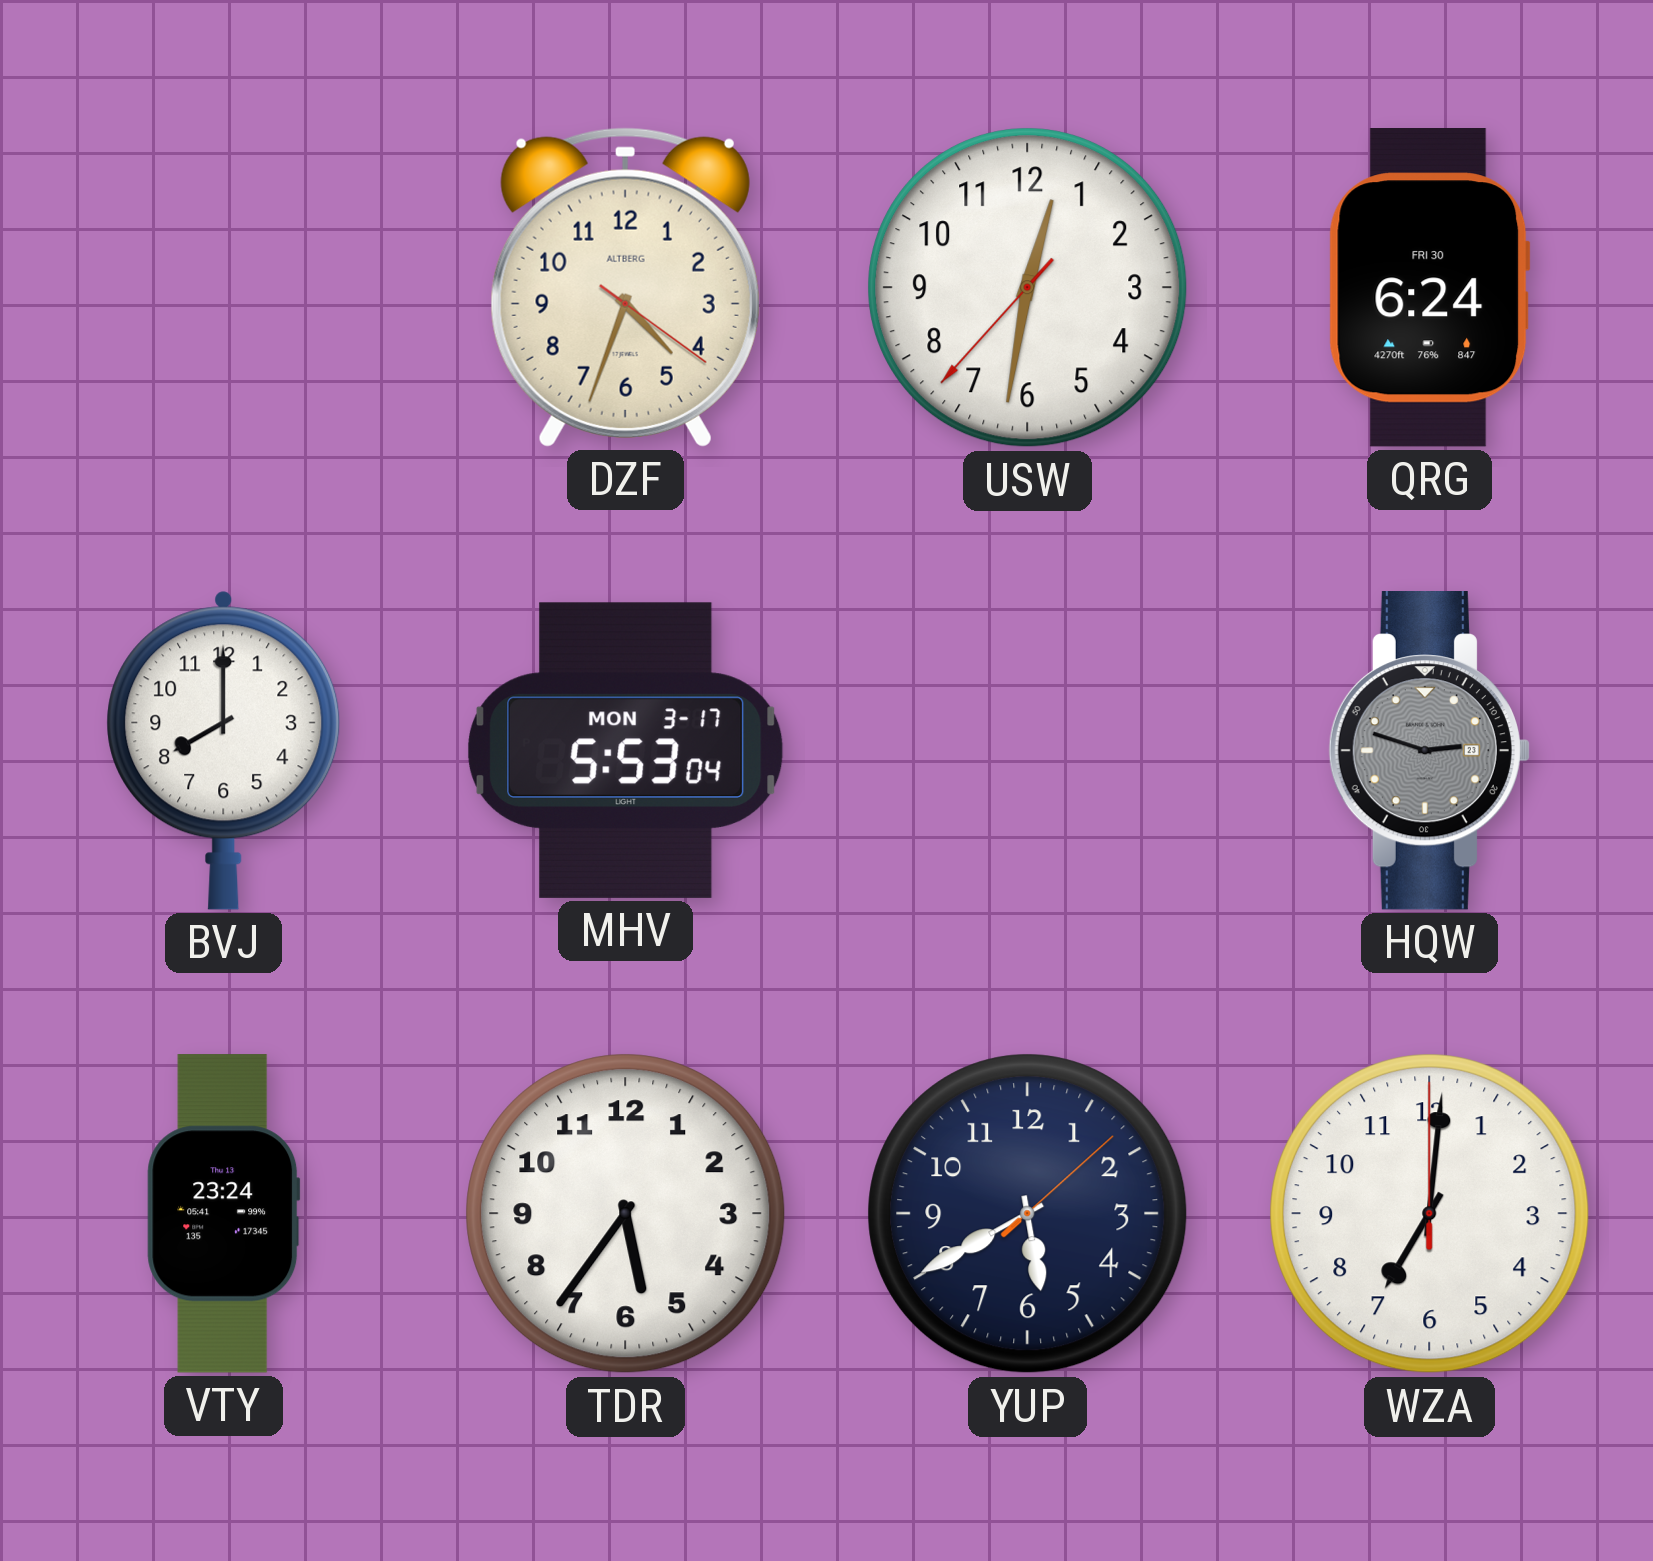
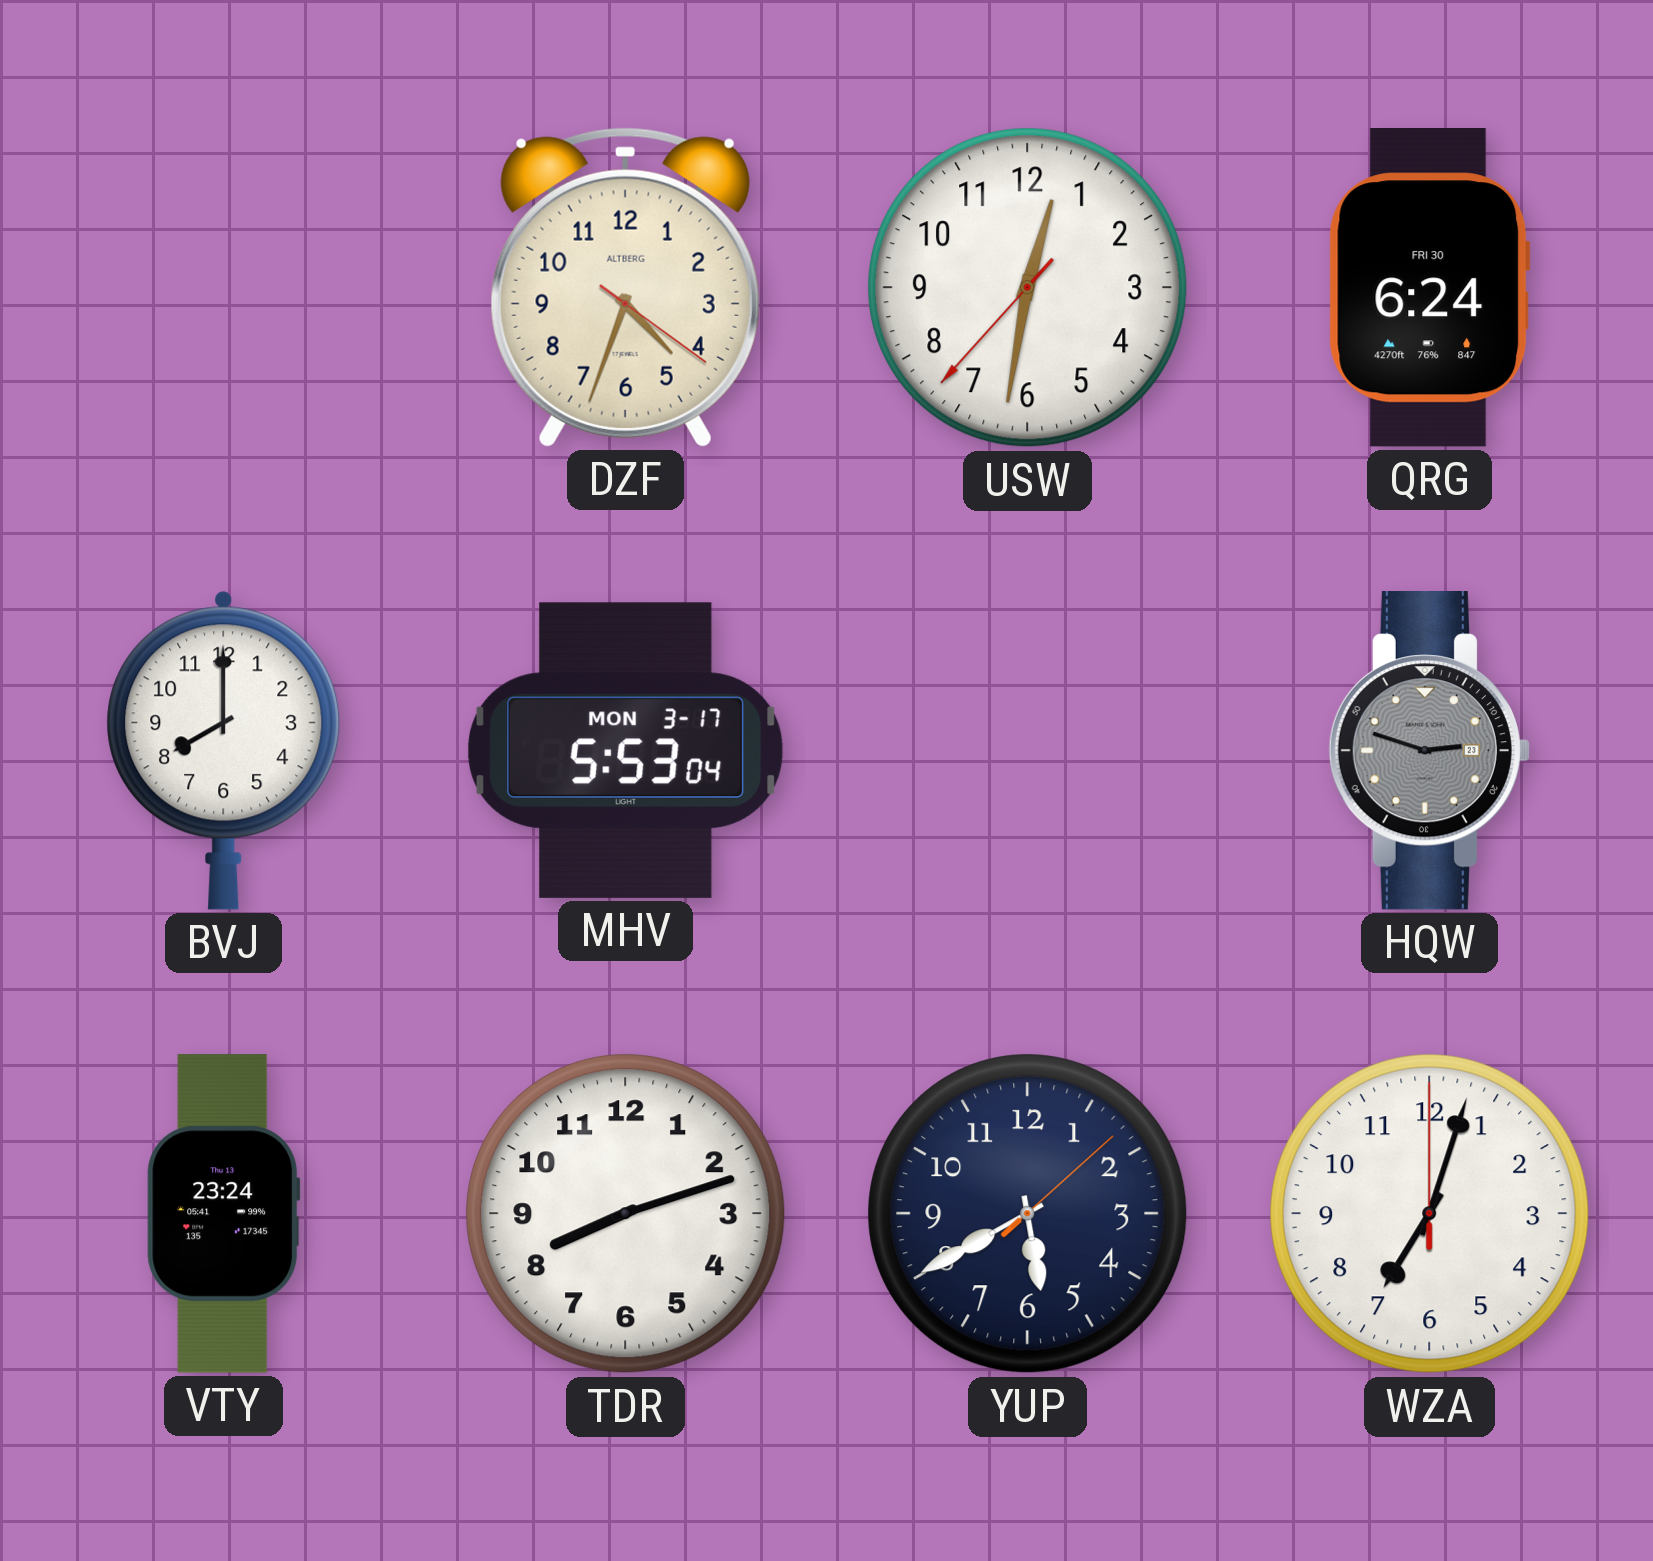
TDR: 5:36 -> 8:12
WZA: 7:01 -> 7:03
